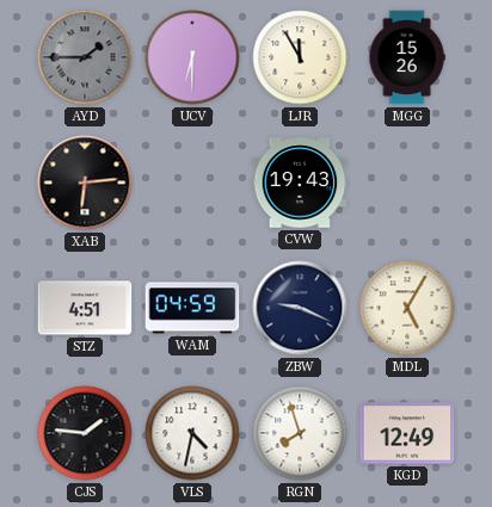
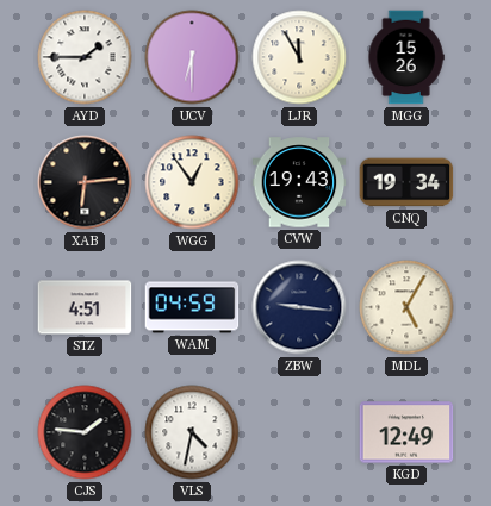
AYD dial: grey -> white
WGG: none -> 12:54
CNQ: none -> 19:34
ZBW: 9:19 -> 9:16
RGN: 7:57 -> none
